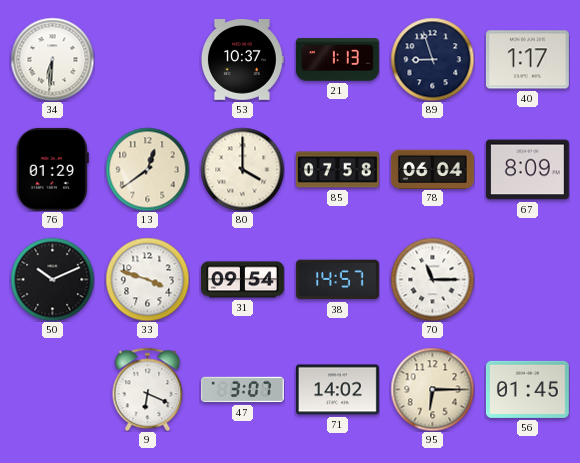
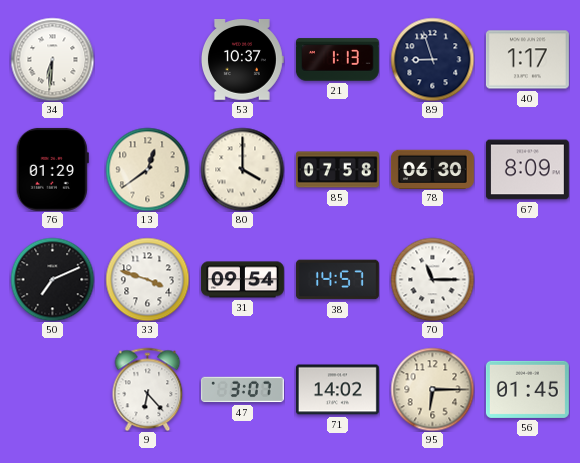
78: 06:04 -> 06:30
50: 10:11 -> 7:11
9: 6:19 -> 6:23
